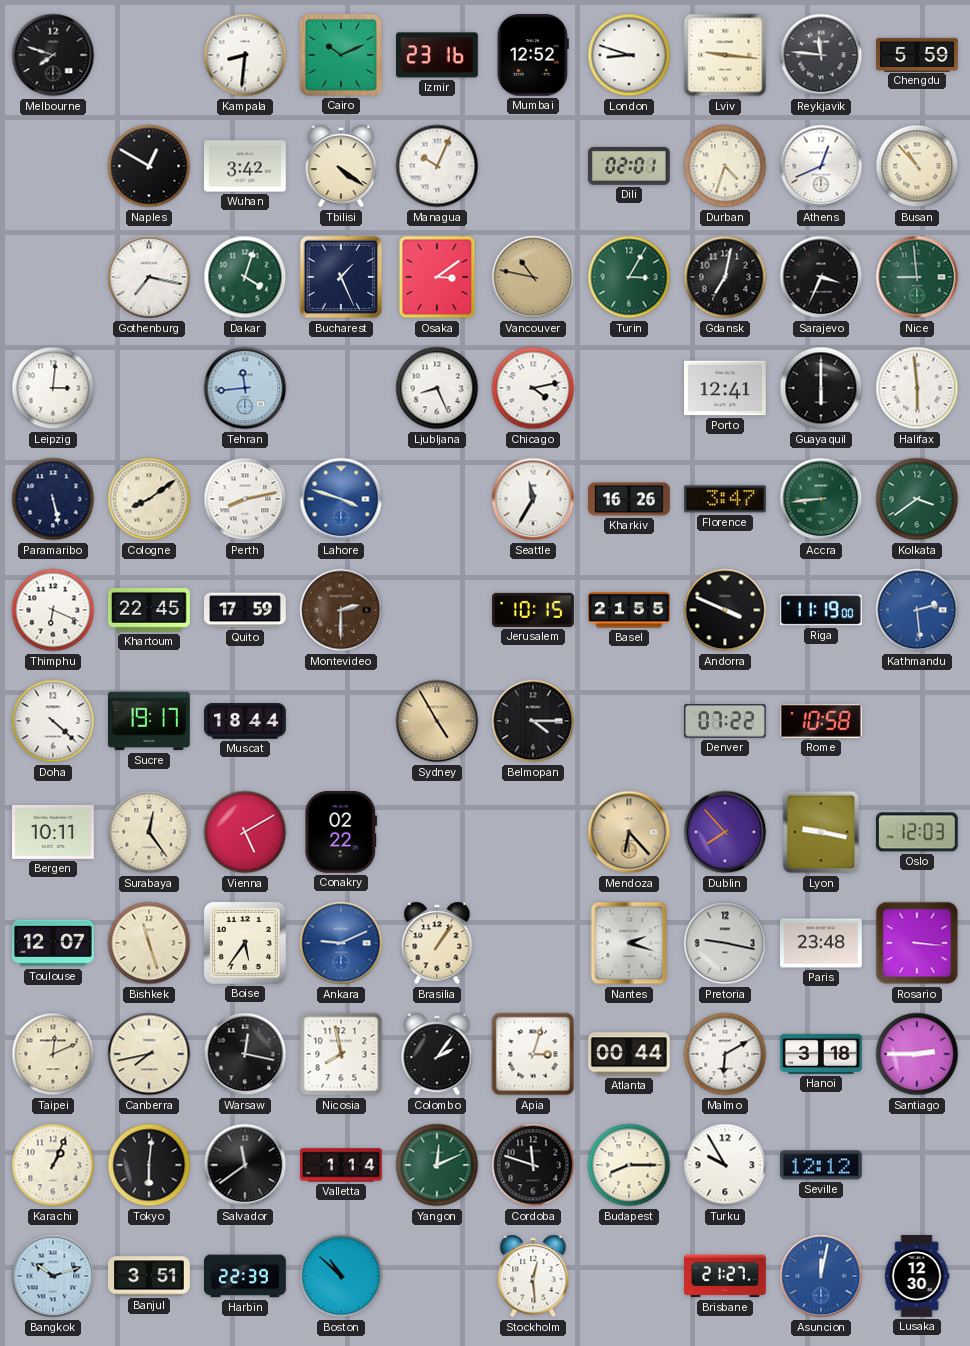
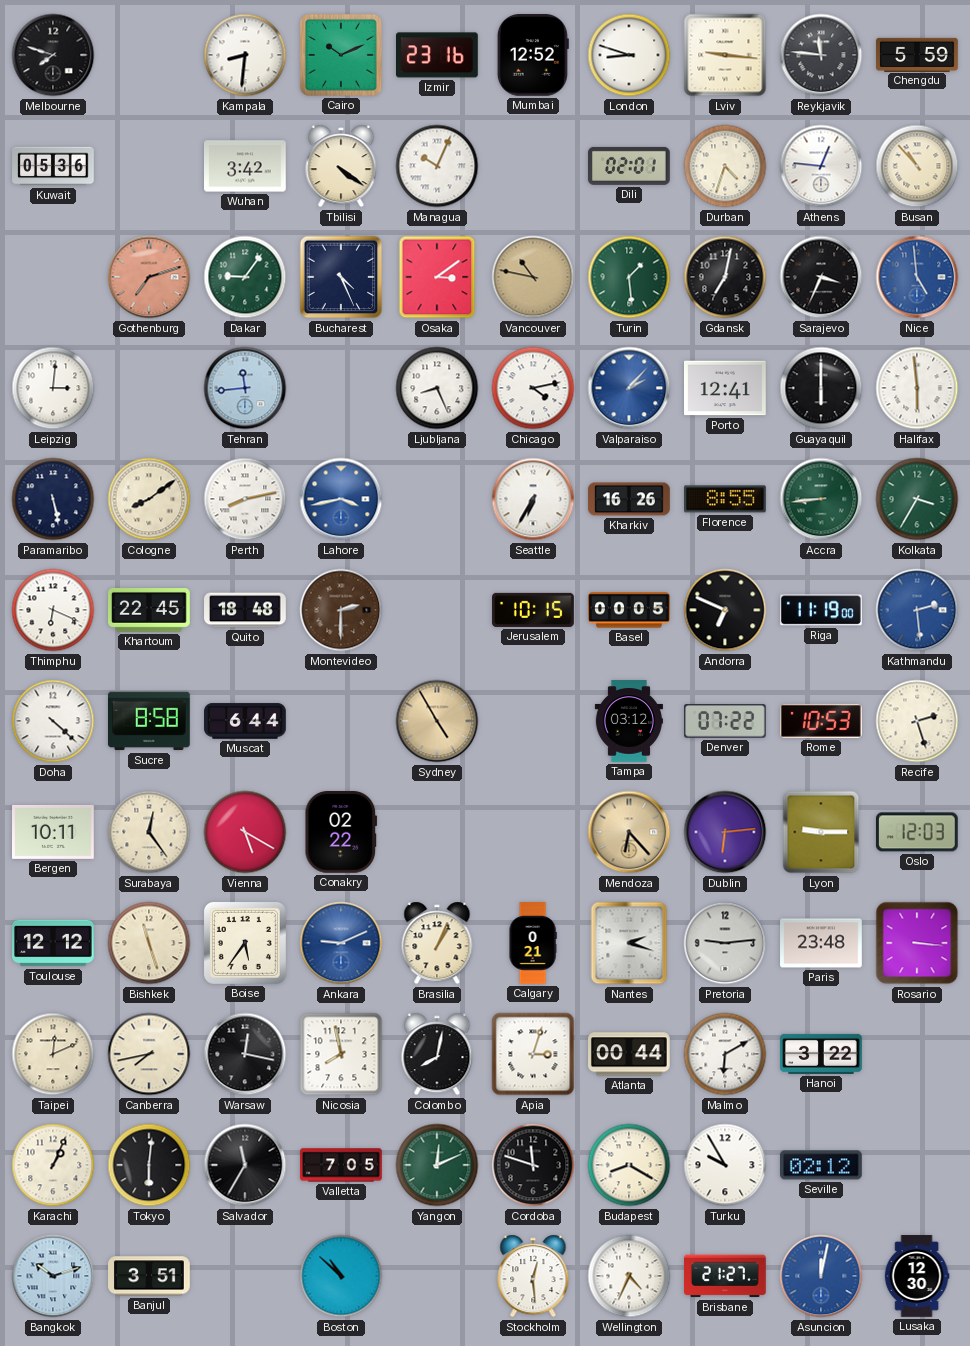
Kuwait: none -> 05:36
Naples: 12:50 -> none
Athens: 12:41 -> 12:46
Gothenburg: 7:17 -> 7:12
Gothenburg dial: white -> salmon
Dakar: 4:03 -> 9:06
Bucharest: 1:26 -> 4:26
Turin: 3:05 -> 1:29
Nice: 8:59 -> 4:59
Nice dial: green -> blue
Valparaiso: none -> 2:07
Lahore: 3:48 -> 3:43
Seattle: 11:35 -> 6:35
Florence: 3:47 -> 8:55
Kolkata: 3:39 -> 3:35
Quito: 17:59 -> 18:48
Basel: 21:55 -> 00:05
Andorra: 3:49 -> 6:49
Sucre: 19:17 -> 8:58
Muscat: 18:44 -> 6:44
Belmopan: 4:15 -> none
Tampa: none -> 03:12
Rome: 10:58 -> 10:53
Recife: none -> 2:27
Vienna: 5:10 -> 5:20
Dublin: 7:53 -> 6:14
Lyon: 9:17 -> 9:15
Toulouse: 12:07 -> 12:12
Brasilia: 1:06 -> 1:04
Calgary: none -> 0:21
Pretoria: 9:17 -> 9:14
Colombo: 2:06 -> 8:02
Hanoi: 3:18 -> 3:22
Santiago: 2:45 -> none
Salvador: 11:39 -> 11:35
Valletta: 1:14 -> 7:05
Budapest: 8:15 -> 8:20
Seville: 12:12 -> 02:12
Harbin: 22:39 -> none
Wellington: none -> 4:34
